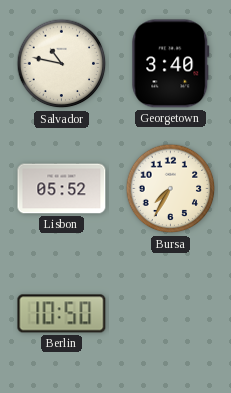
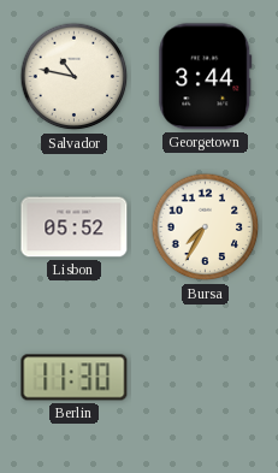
Georgetown: 3:40 -> 3:44
Berlin: 10:50 -> 11:30
